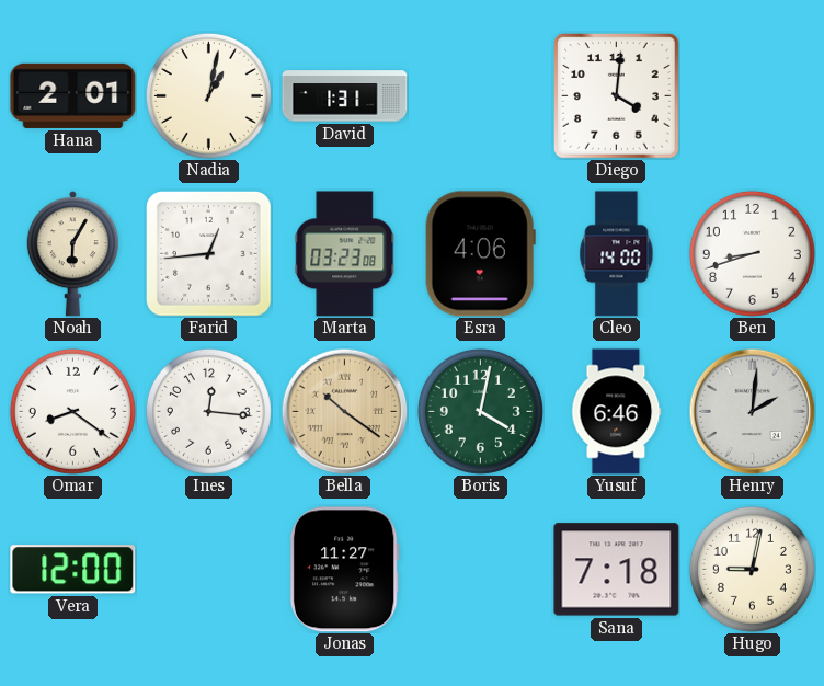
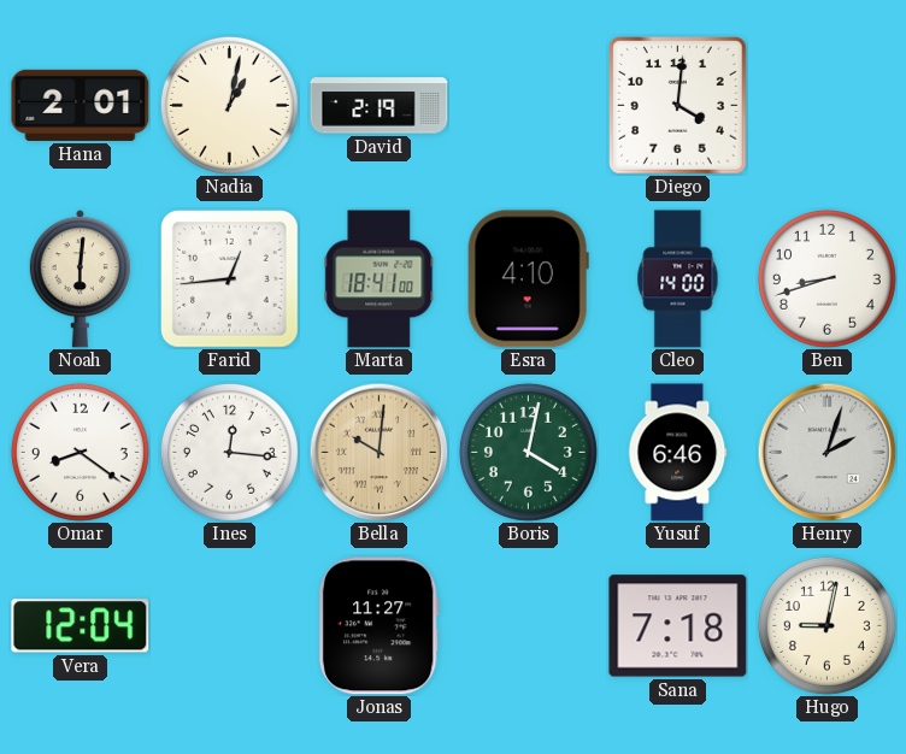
David: 1:31 -> 2:19
Noah: 6:05 -> 6:01
Marta: 03:23 -> 18:41
Esra: 4:06 -> 4:10
Bella: 10:21 -> 10:01
Henry: 2:01 -> 2:03
Vera: 12:00 -> 12:04
